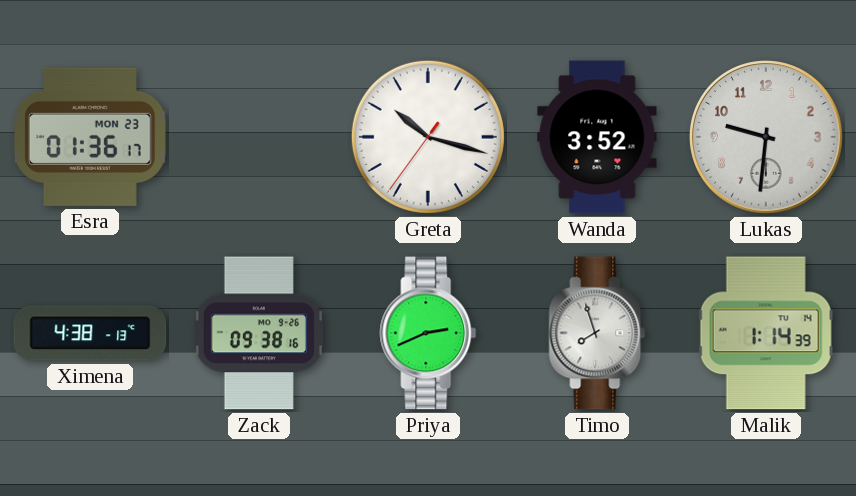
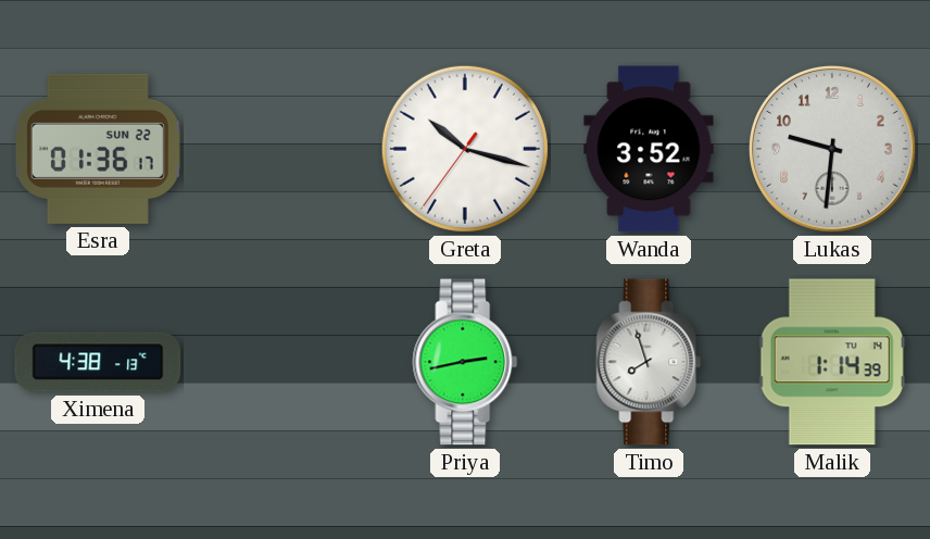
Esra date: MON 23 -> SUN 22
Zack: 09:38 -> none
Priya: 2:41 -> 2:43
